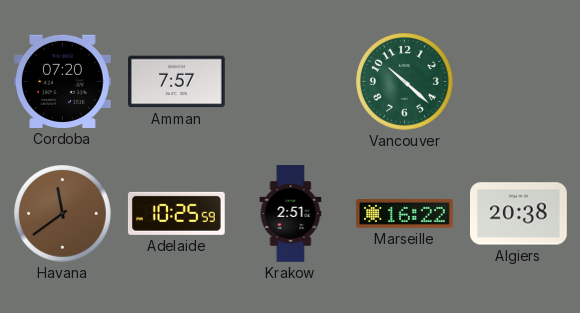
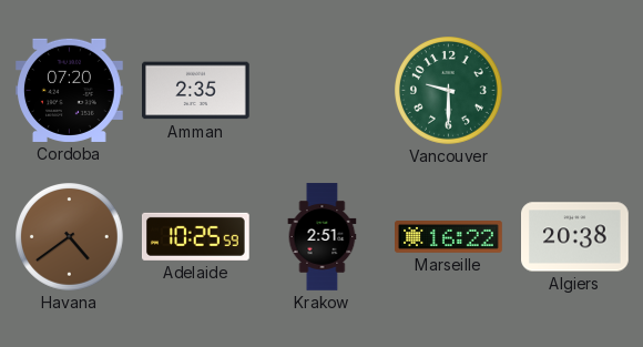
Amman: 7:57 -> 2:35
Vancouver: 10:22 -> 9:30
Havana: 11:39 -> 4:39
